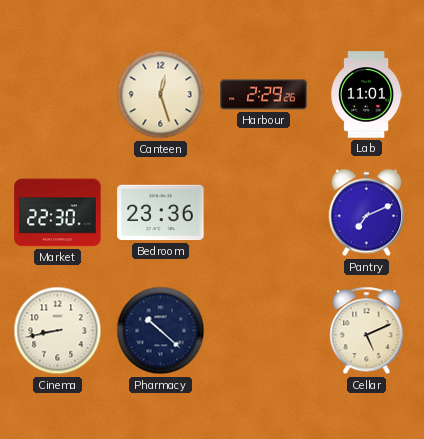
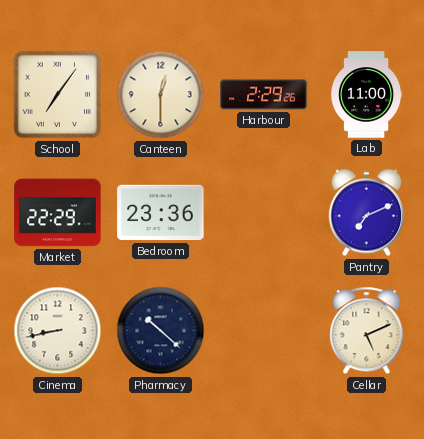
School: none -> 7:06
Canteen: 12:27 -> 12:30
Lab: 11:01 -> 11:00
Market: 22:30 -> 22:29
